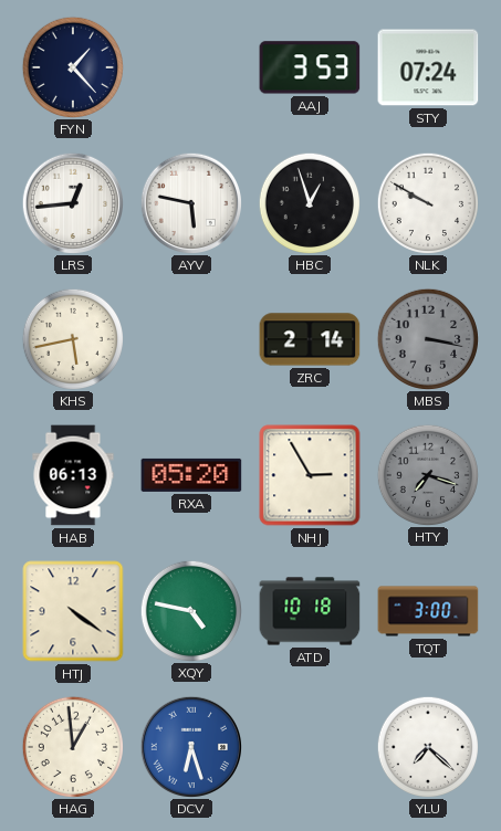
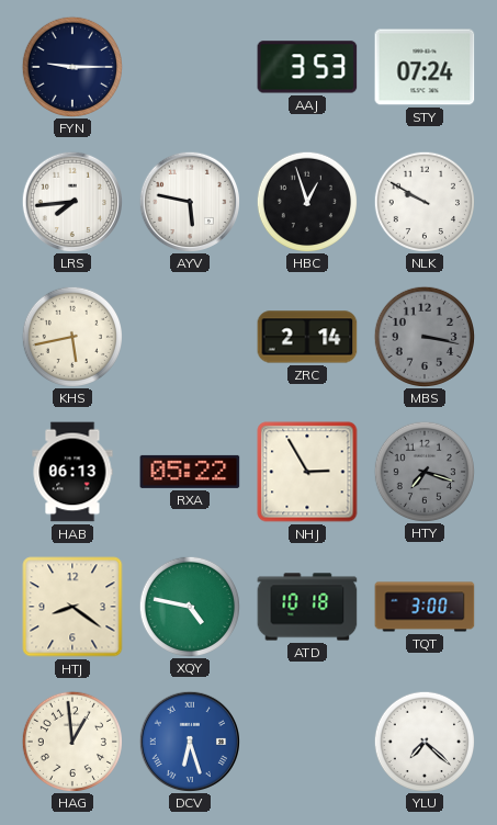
FYN: 1:23 -> 9:15
LRS: 12:44 -> 7:44
RXA: 05:20 -> 05:22
HTJ: 4:21 -> 8:21
